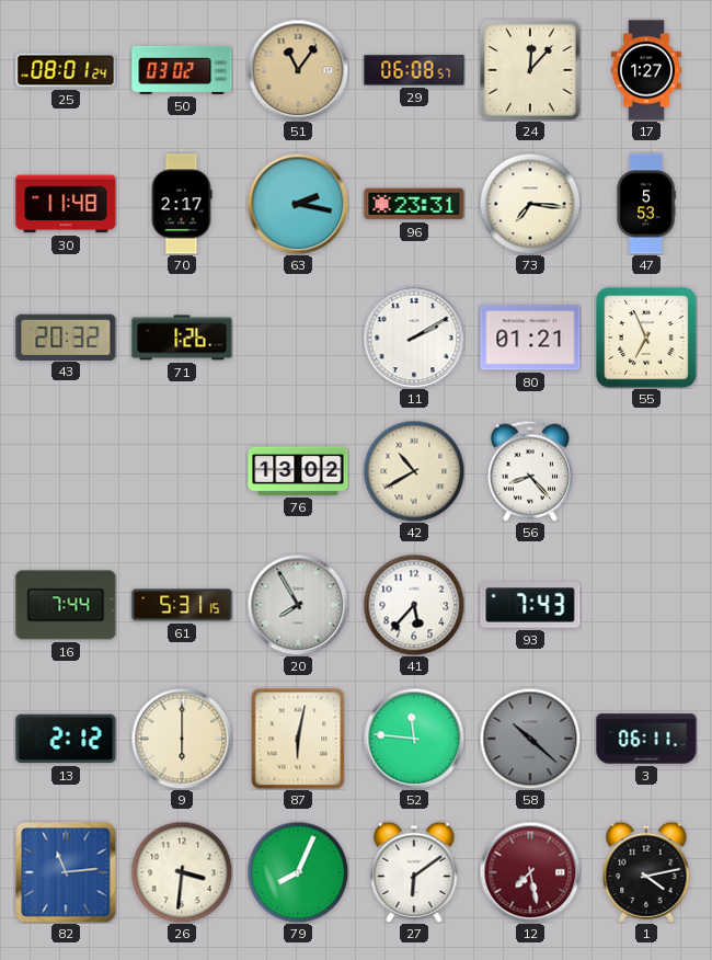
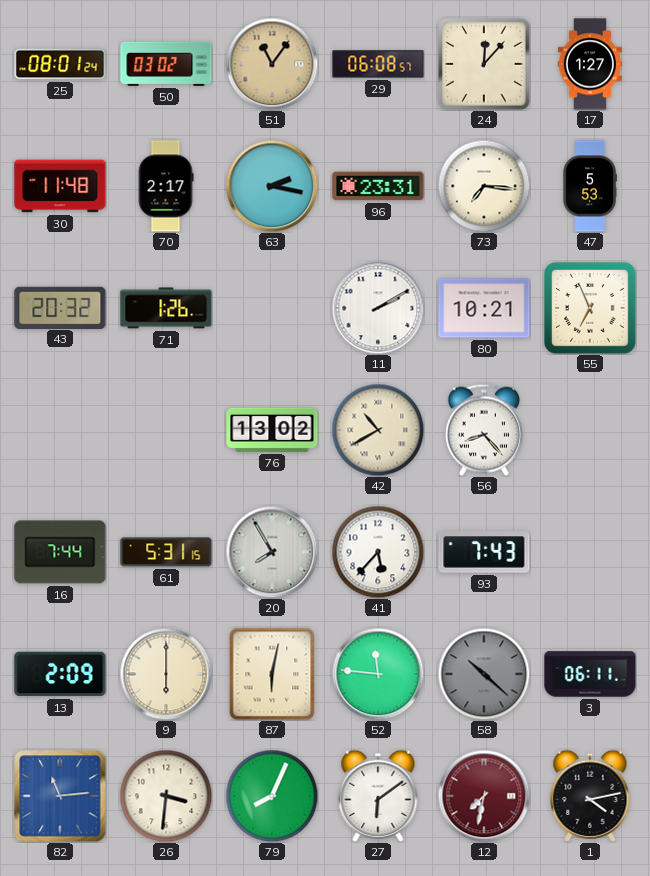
80: 01:21 -> 10:21
13: 2:12 -> 2:09
12: 7:28 -> 7:32
